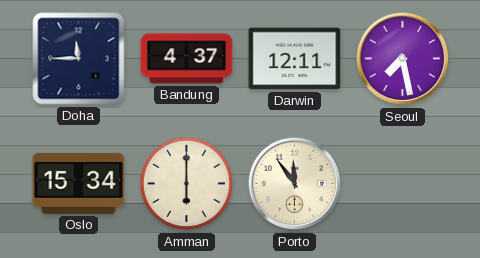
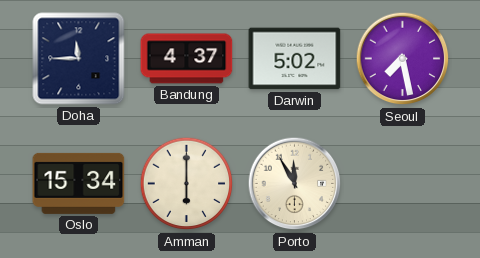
Darwin: 12:11 -> 5:02
Porto: 11:54 -> 11:55
